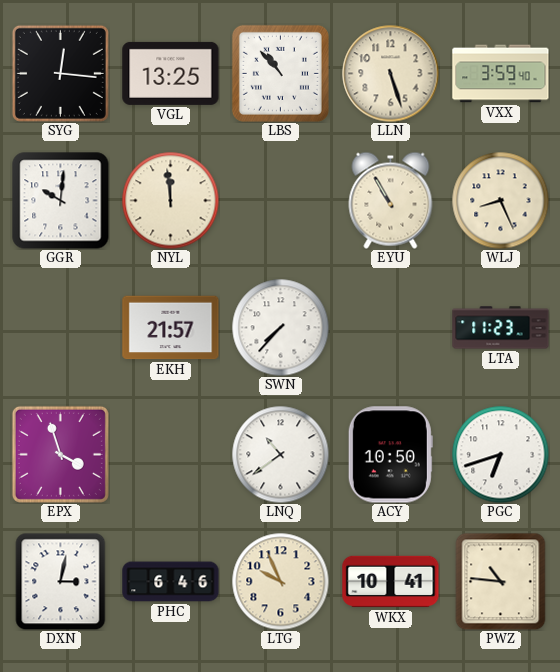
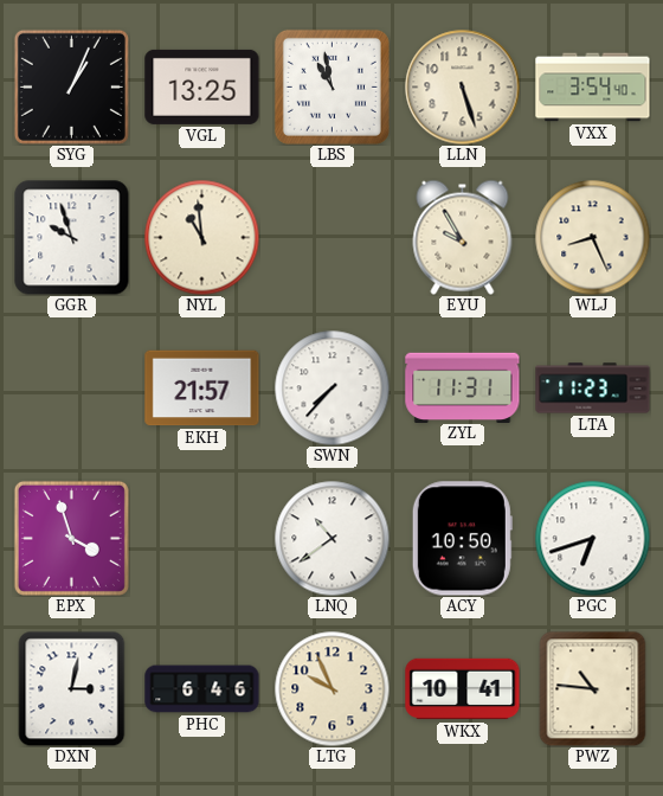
SYG: 12:16 -> 1:04
LBS: 10:53 -> 10:58
VXX: 3:59 -> 3:54
GGR: 10:01 -> 9:57
NYL: 11:59 -> 10:59
EYU: 10:55 -> 9:55
ZYL: none -> 11:31
